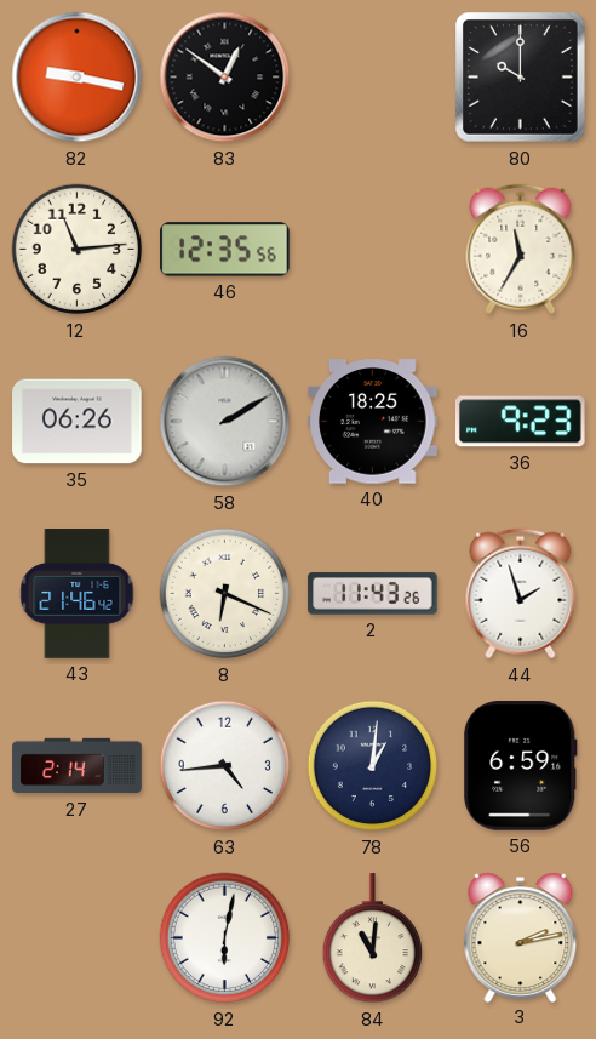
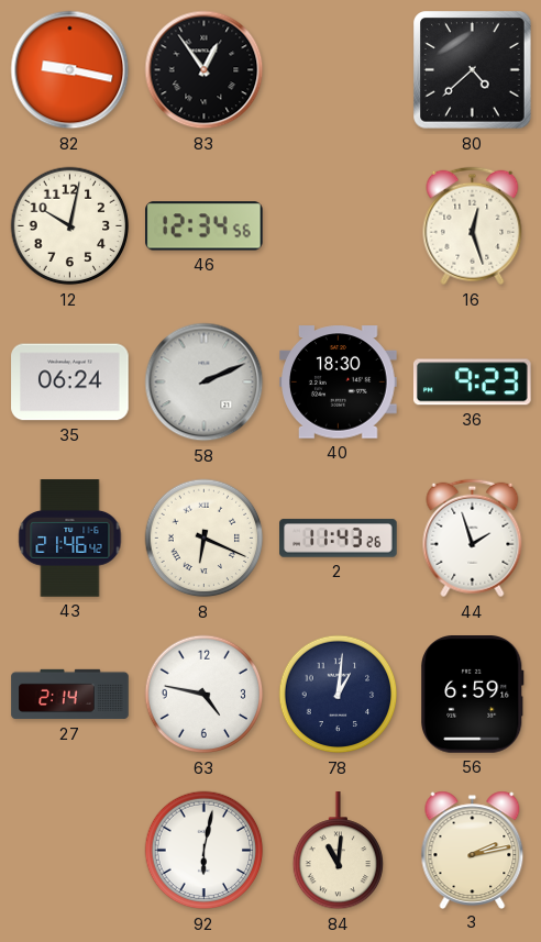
83: 12:51 -> 12:54
80: 10:00 -> 4:38
12: 11:14 -> 10:02
46: 12:35 -> 12:34
16: 11:35 -> 12:27
35: 06:26 -> 06:24
58: 2:10 -> 2:11
40: 18:25 -> 18:30
63: 4:44 -> 4:47
